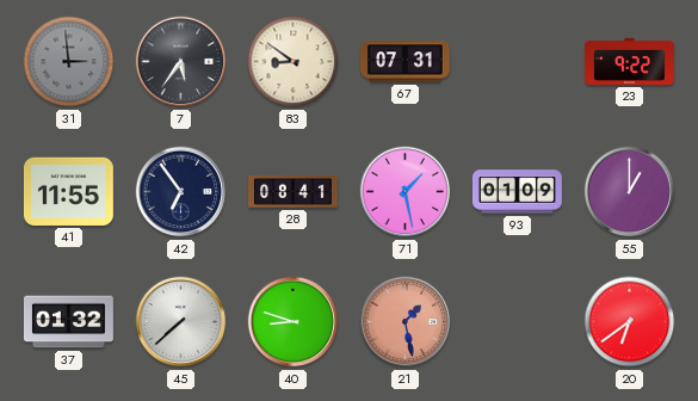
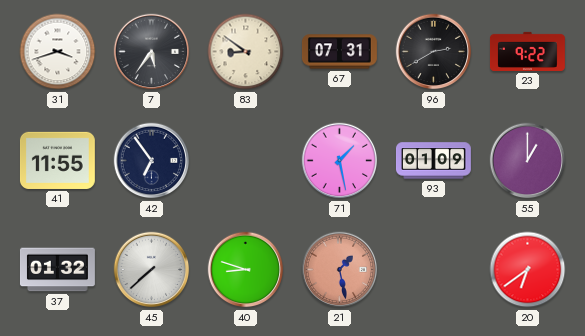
31: 2:59 -> 3:42
31 dial: grey -> white
96: none -> 2:40
28: 08:41 -> none
